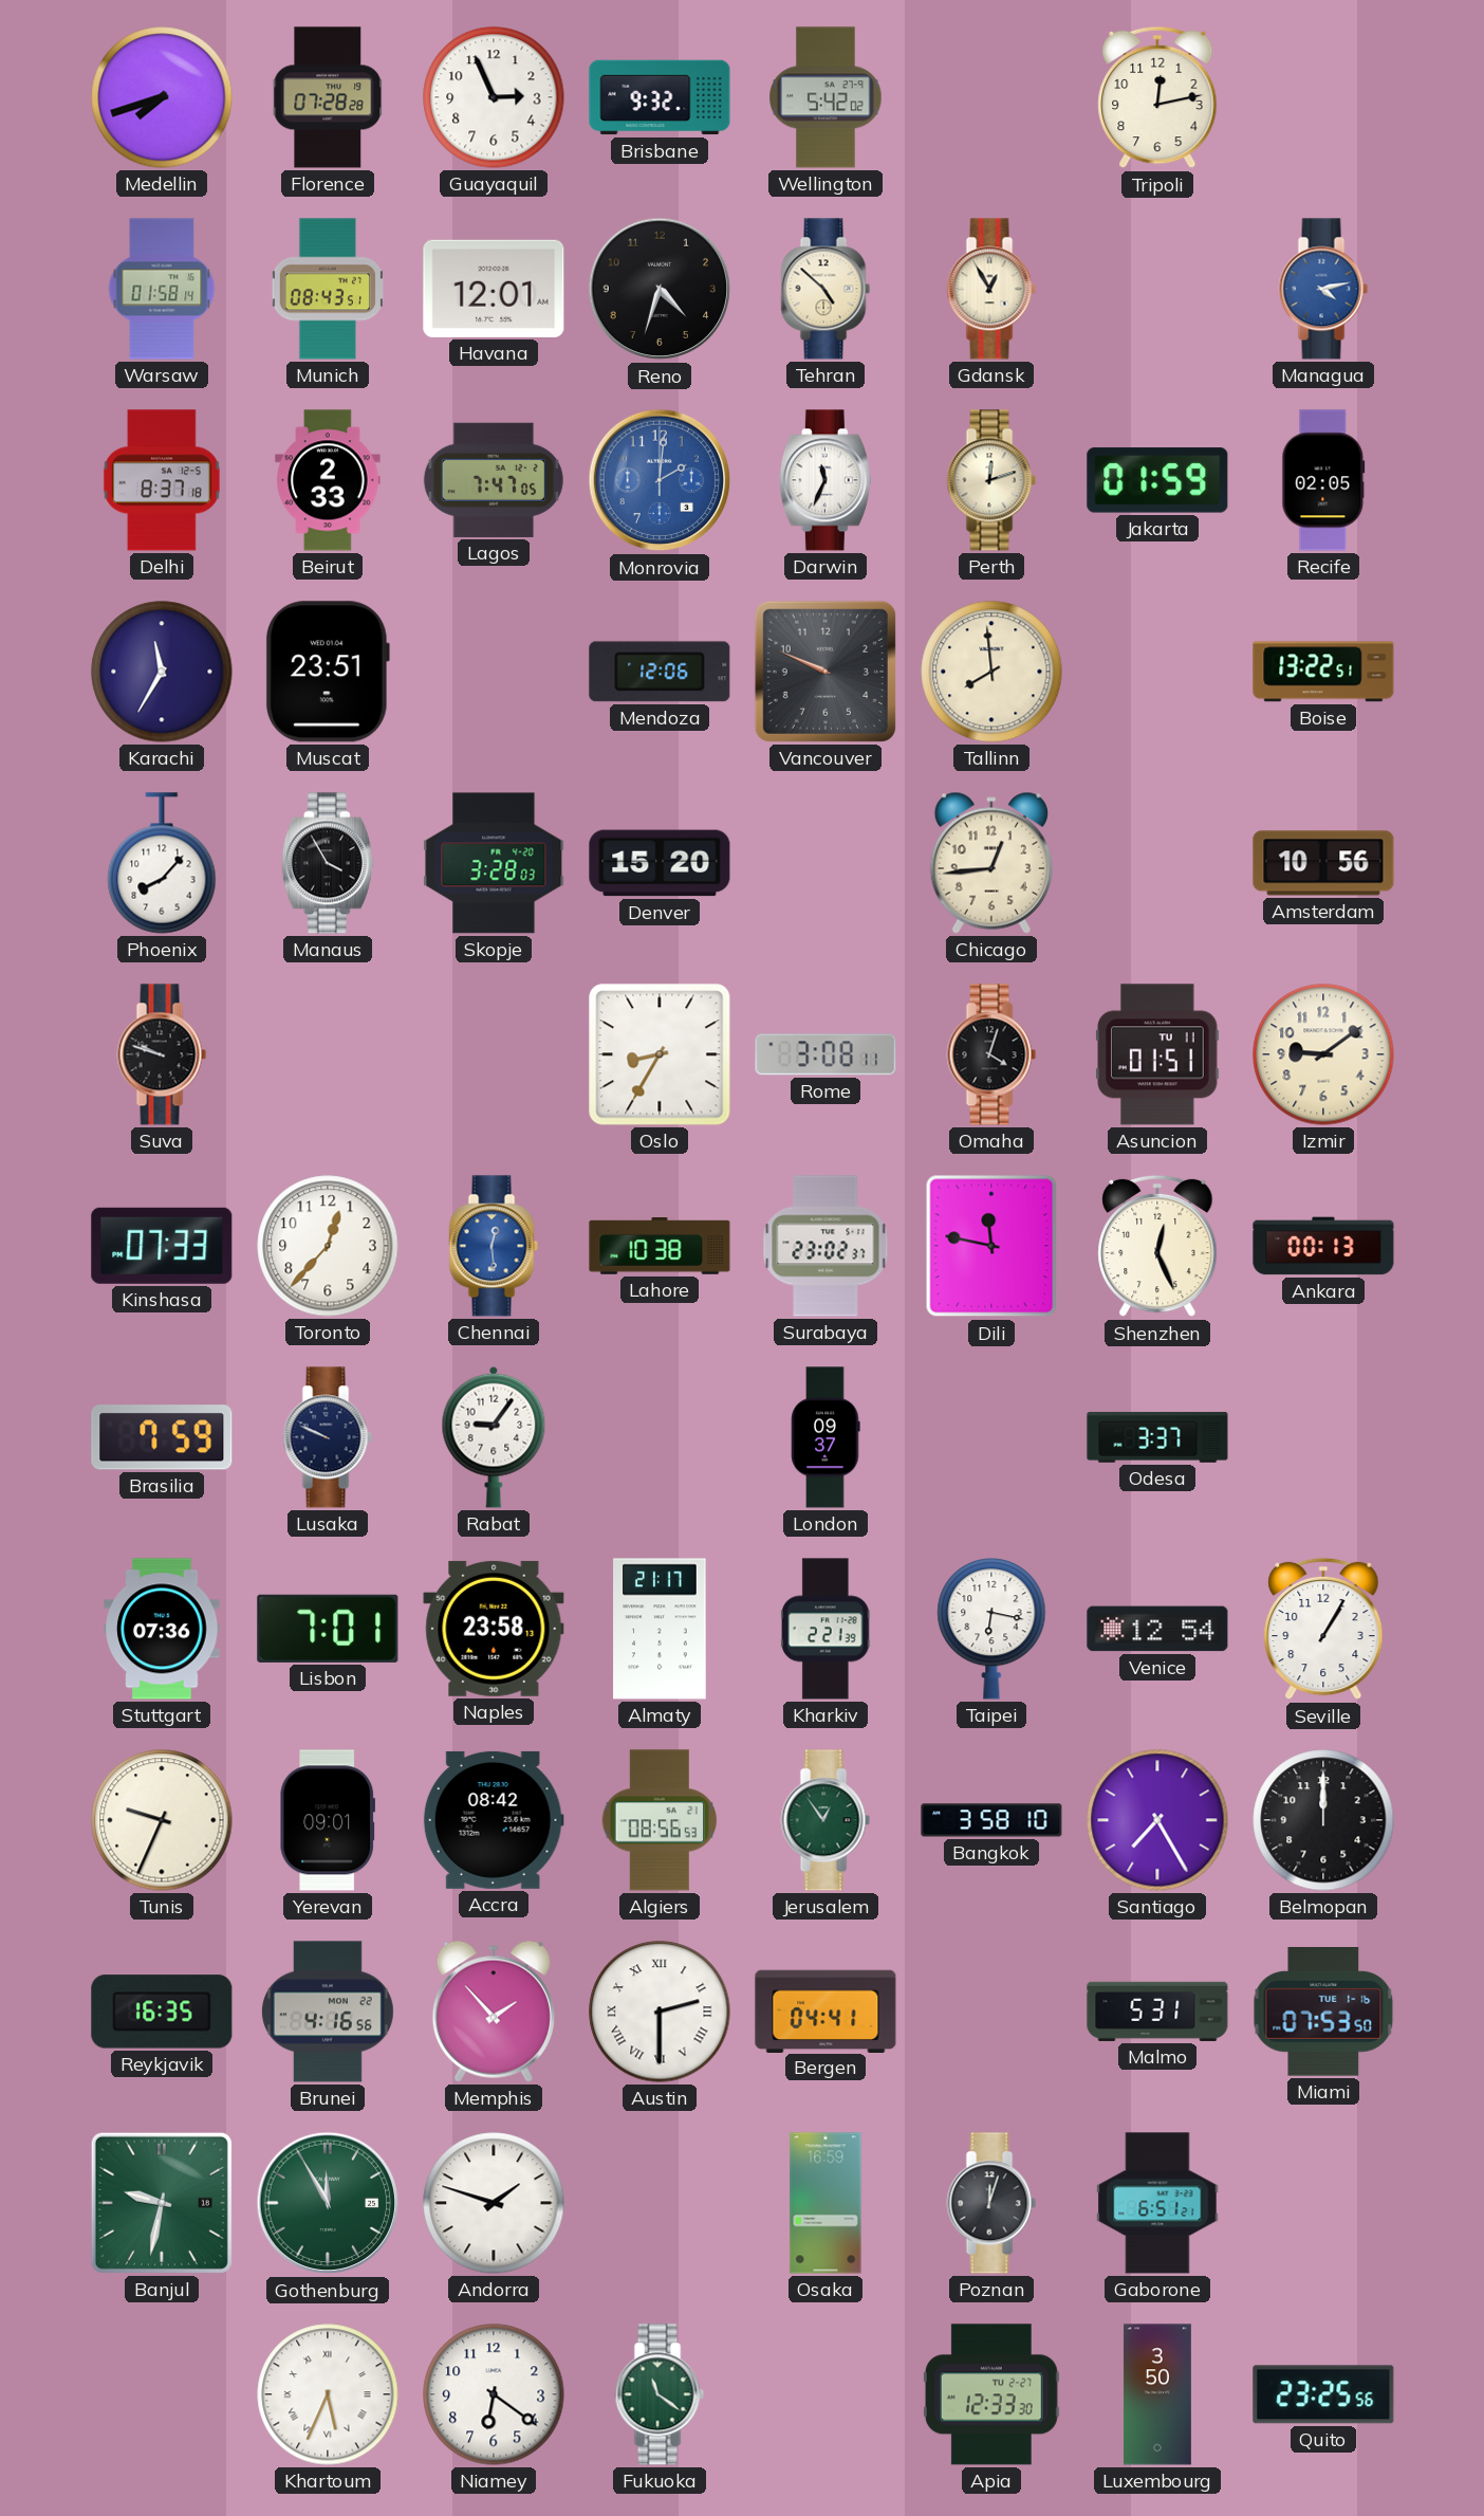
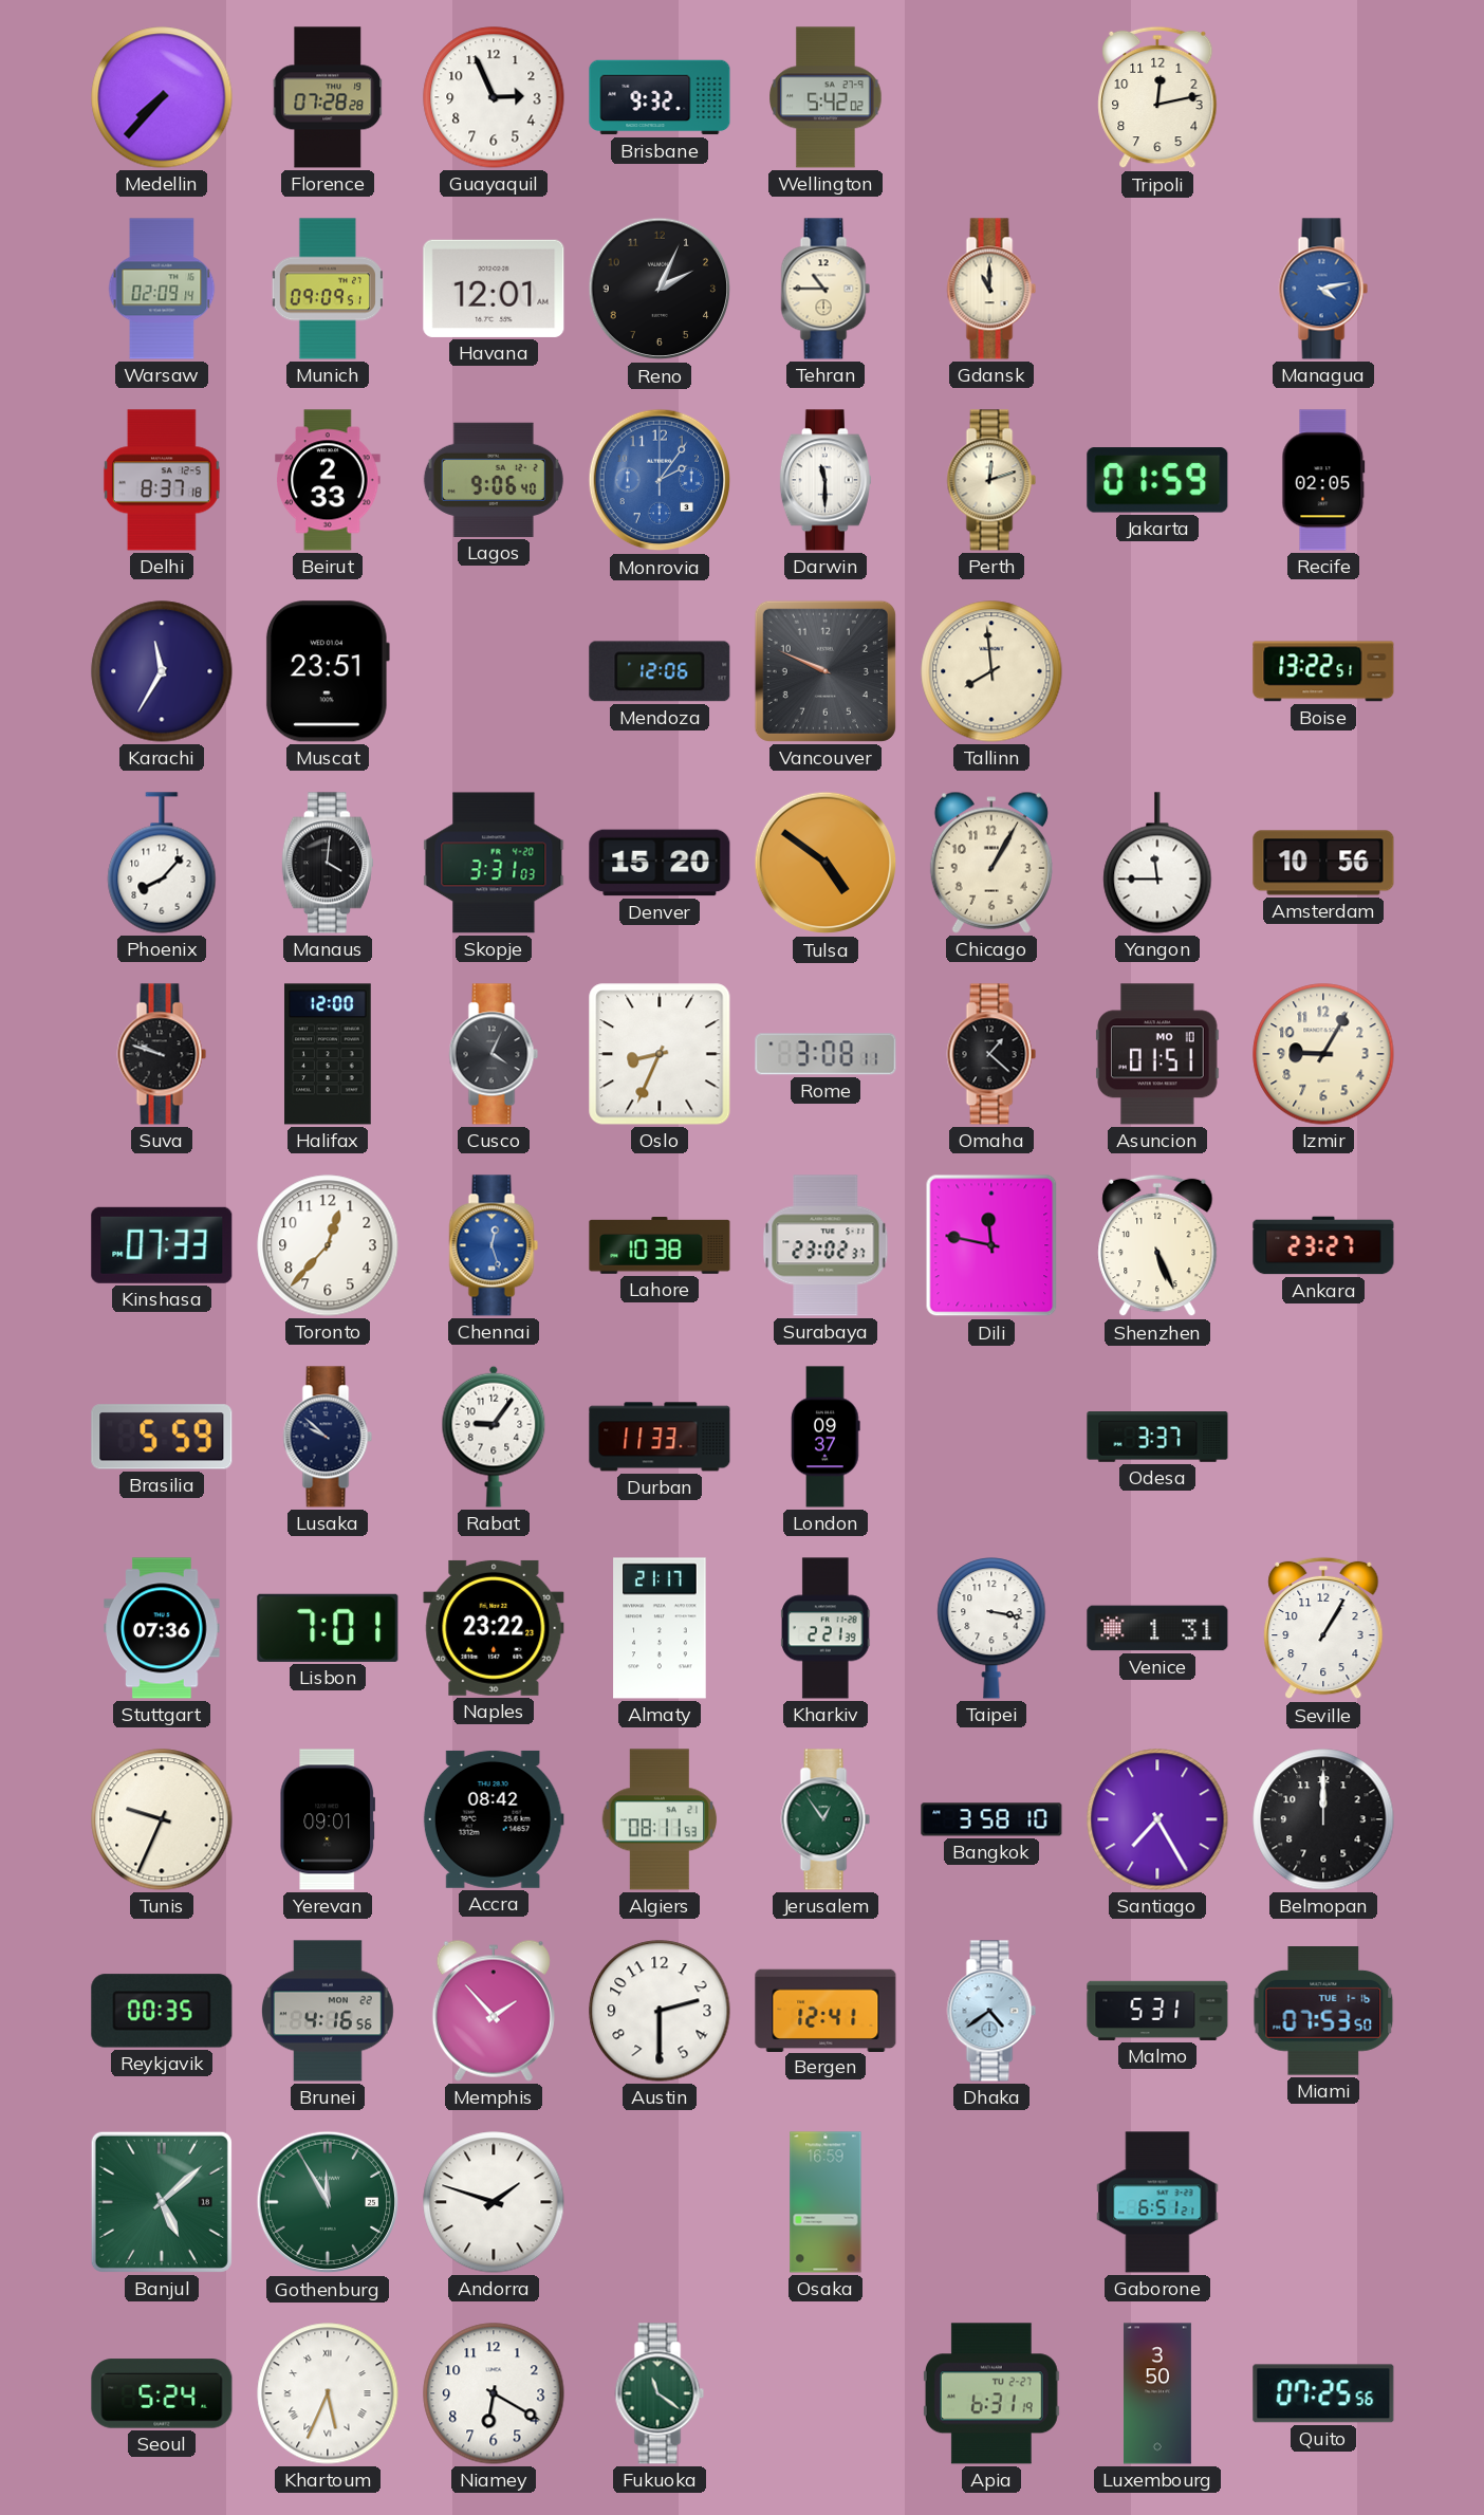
Medellin: 7:42 -> 7:37
Warsaw: 01:58 -> 02:09
Munich: 08:43 -> 09:09
Reno: 4:33 -> 2:04
Tehran: 4:52 -> 10:45
Gdansk: 12:55 -> 11:00
Lagos: 7:47 -> 9:06
Monrovia: 2:01 -> 2:06
Darwin: 11:34 -> 11:30
Manaus: 3:55 -> 4:01
Skopje: 3:28 -> 3:31
Tulsa: none -> 4:51
Chicago: 12:44 -> 1:05
Yangon: none -> 11:45
Halifax: none -> 12:00
Cusco: none -> 4:04
Oslo: 8:35 -> 8:34
Omaha: 4:03 -> 1:22
Asuncion date: TU 11 -> MO 10
Izmir: 9:09 -> 9:05
Chennai: 12:29 -> 12:27
Shenzhen: 12:26 -> 5:26
Ankara: 00:13 -> 23:27
Brasilia: 7:59 -> 5:59
Lusaka: 9:49 -> 9:52
Durban: none -> 11:33
Naples: 23:58 -> 23:22
Taipei: 6:17 -> 3:17
Venice: 12:54 -> 1:31
Algiers: 08:56 -> 08:11
Reykjavik: 16:35 -> 00:35
Austin numerals: Roman -> Arabic
Bergen: 04:41 -> 12:41
Dhaka: none -> 4:39
Banjul: 9:32 -> 5:08
Poznan: 12:03 -> none
Seoul: none -> 5:24
Niamey: 6:21 -> 6:20
Apia: 12:33 -> 6:31
Quito: 23:25 -> 07:25
